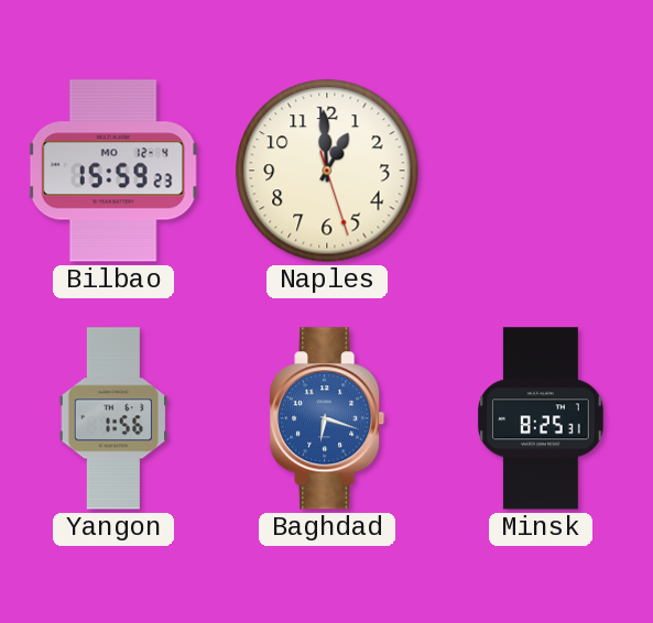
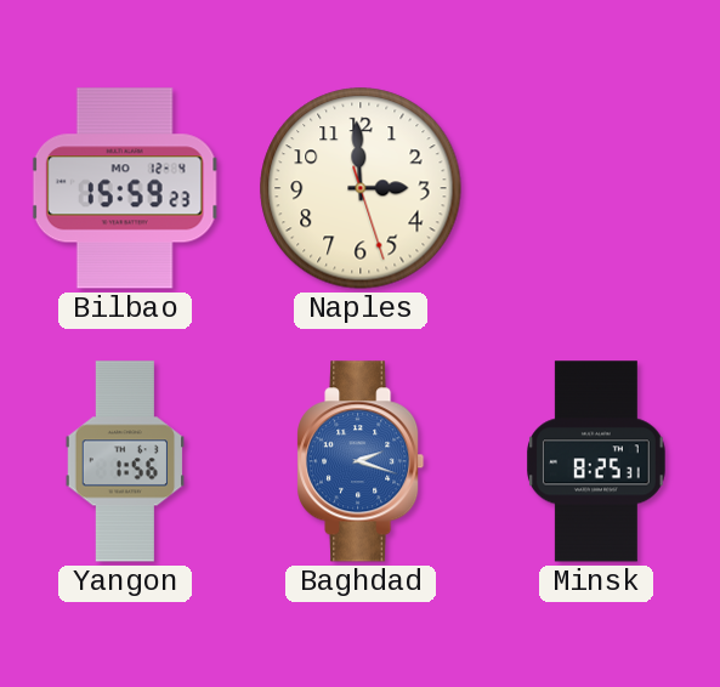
Naples: 12:59 -> 2:59
Baghdad: 6:18 -> 2:18
